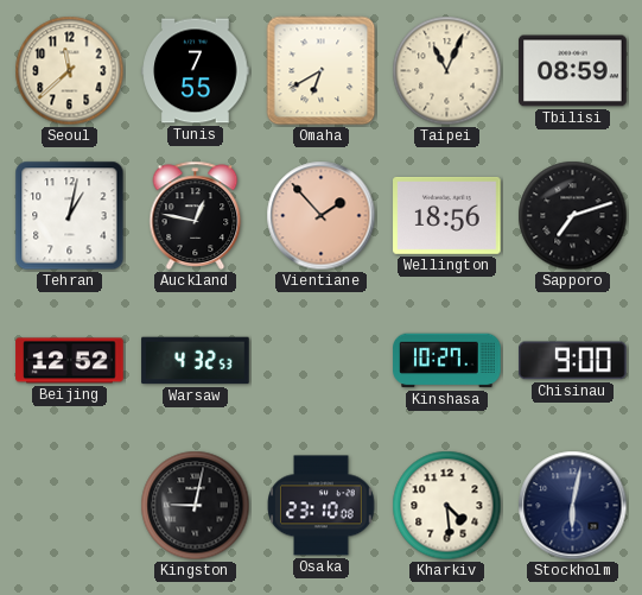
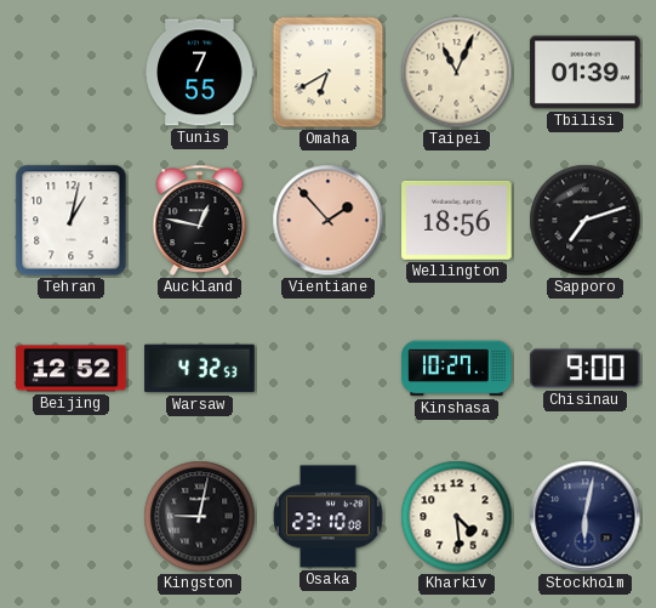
Seoul: 11:38 -> none
Tbilisi: 08:59 -> 01:39
